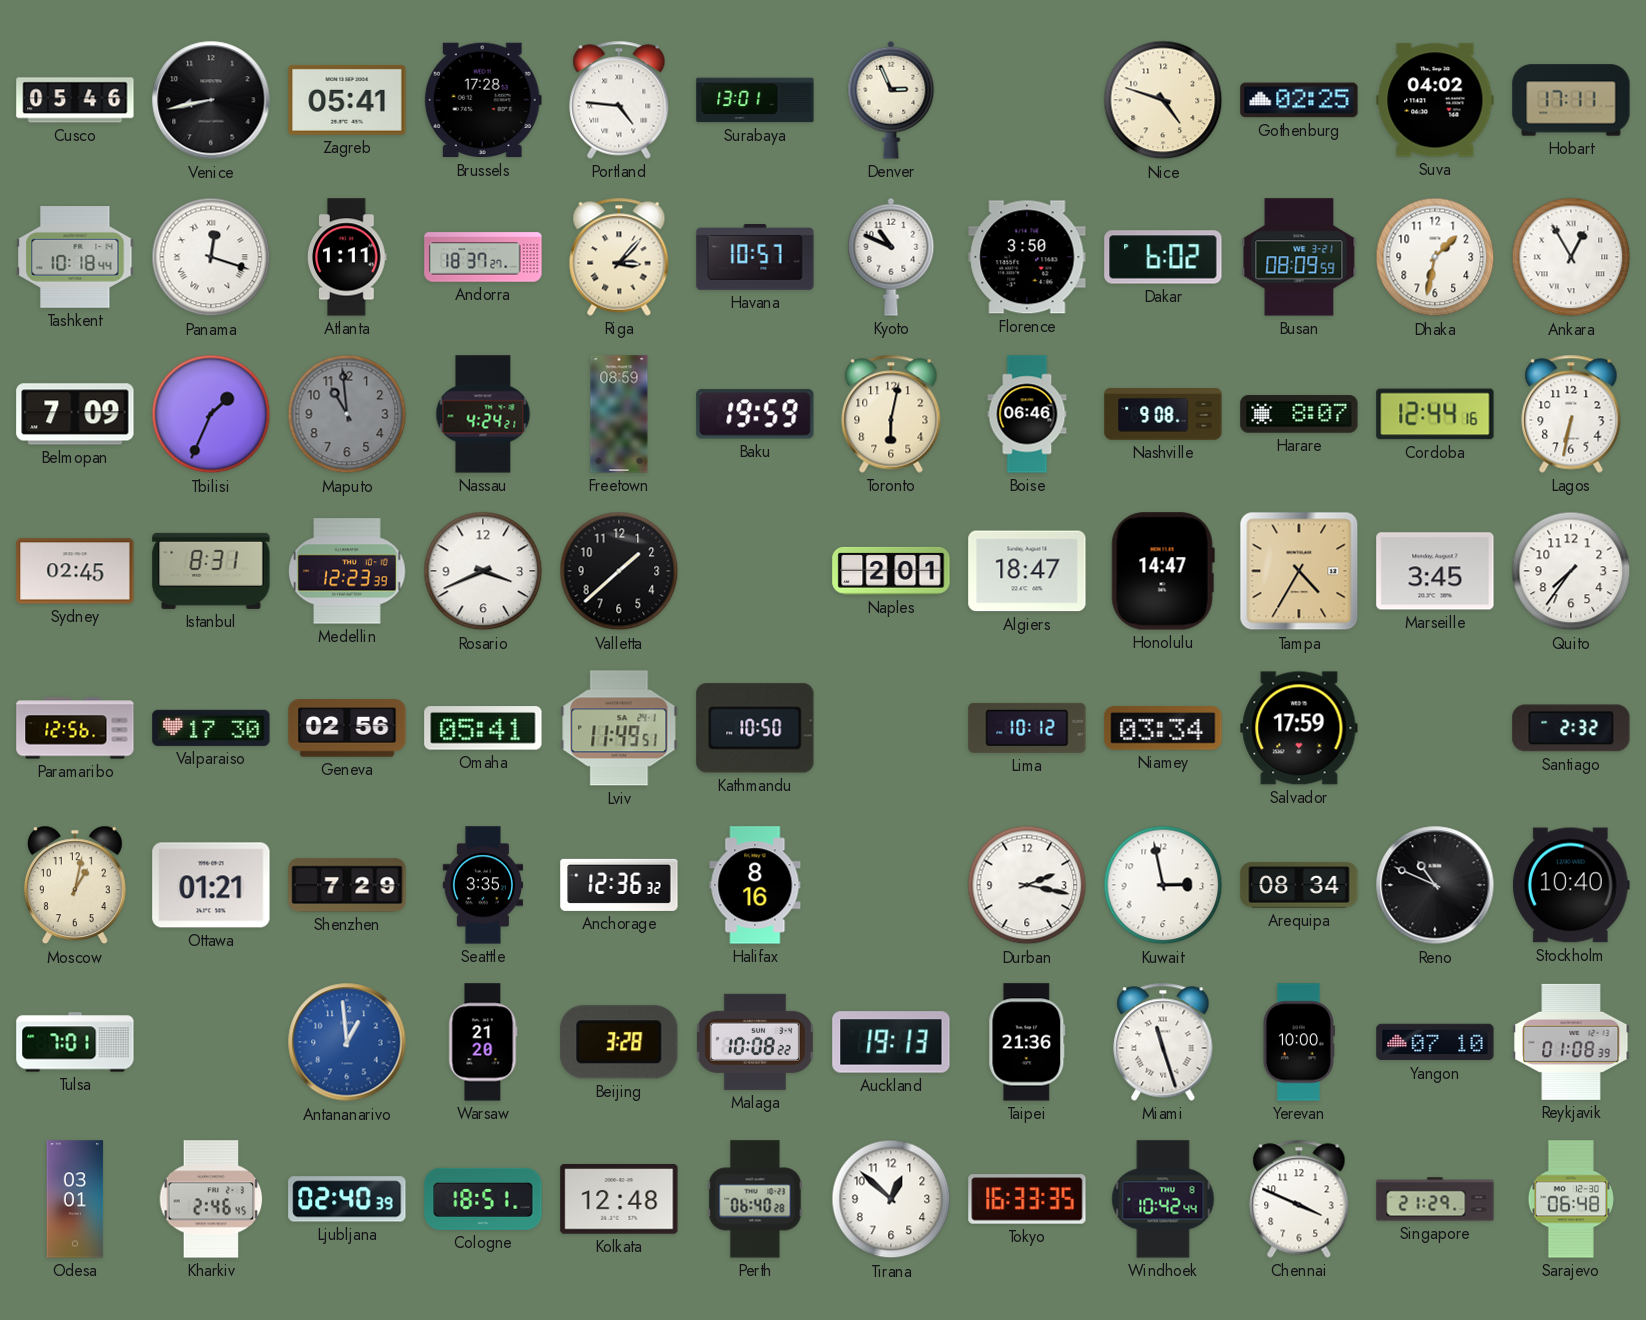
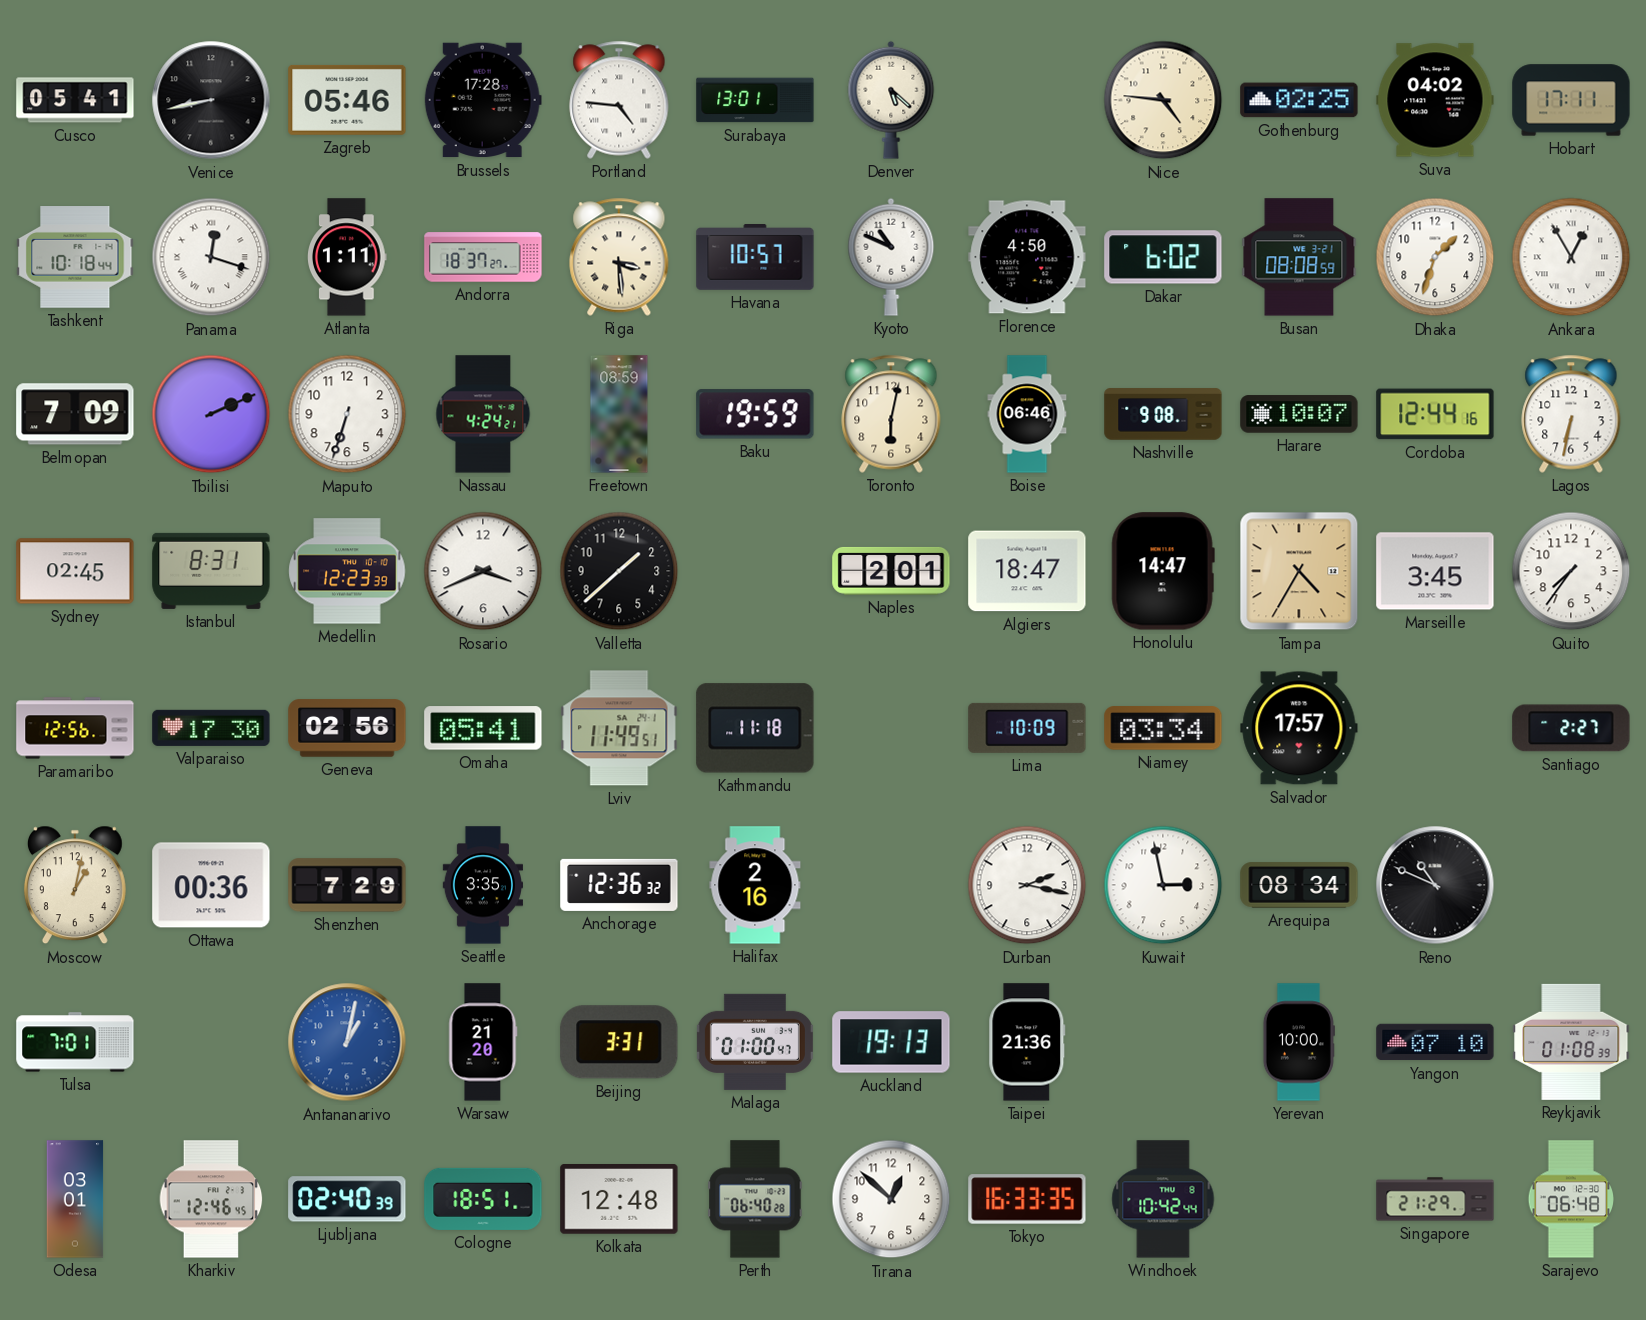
Cusco: 05:46 -> 05:41
Zagreb: 05:41 -> 05:46
Denver: 2:56 -> 5:22
Nice: 4:48 -> 4:46
Riga: 3:07 -> 3:29
Florence: 3:50 -> 4:50
Busan: 08:09 -> 08:08
Dhaka: 1:32 -> 1:33
Tbilisi: 1:34 -> 2:11
Maputo: 10:59 -> 6:33
Maputo dial: grey -> white
Harare: 8:07 -> 10:07
Kathmandu: 10:50 -> 11:18
Lima: 10:12 -> 10:09
Salvador: 17:59 -> 17:57
Santiago: 2:32 -> 2:27
Ottawa: 01:21 -> 00:36
Halifax: 8:16 -> 2:16
Stockholm: 10:40 -> none
Antananarivo: 12:59 -> 1:02
Beijing: 3:28 -> 3:31
Malaga: 10:08 -> 01:00
Miami: 11:27 -> none
Kharkiv: 2:46 -> 12:46
Chennai: 3:49 -> none
